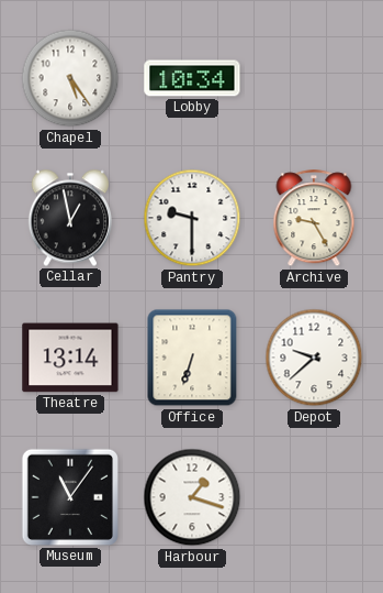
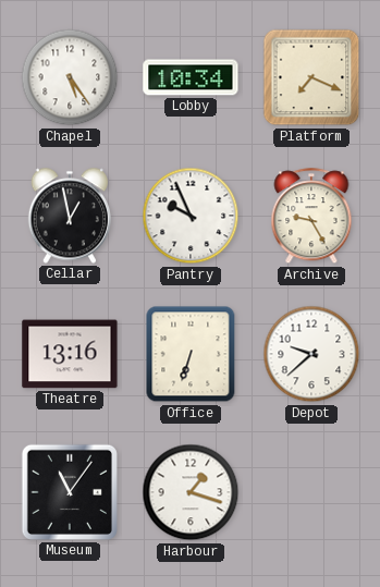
Platform: none -> 7:19
Pantry: 9:30 -> 9:56
Theatre: 13:14 -> 13:16
